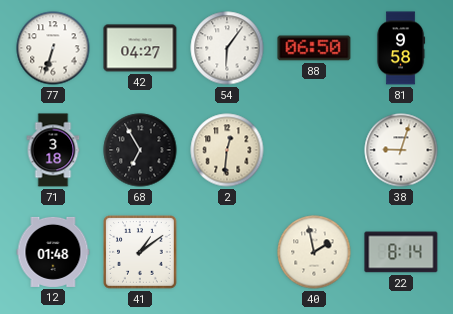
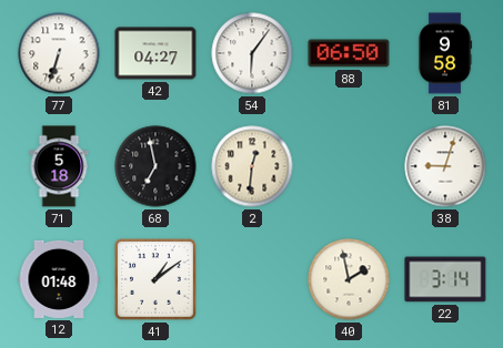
71: 3:18 -> 5:18
68: 6:55 -> 6:58
22: 8:14 -> 3:14
